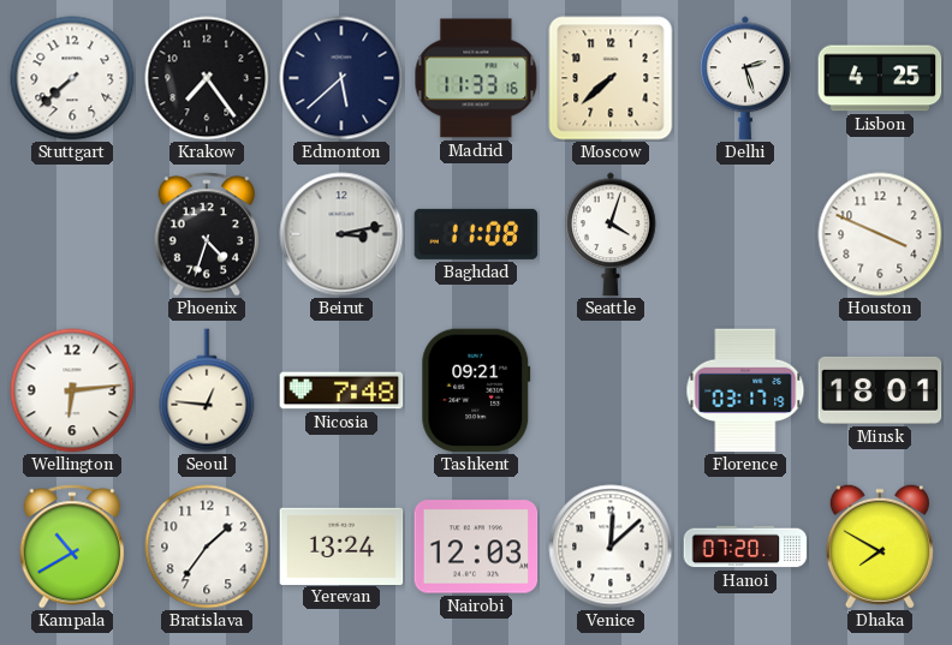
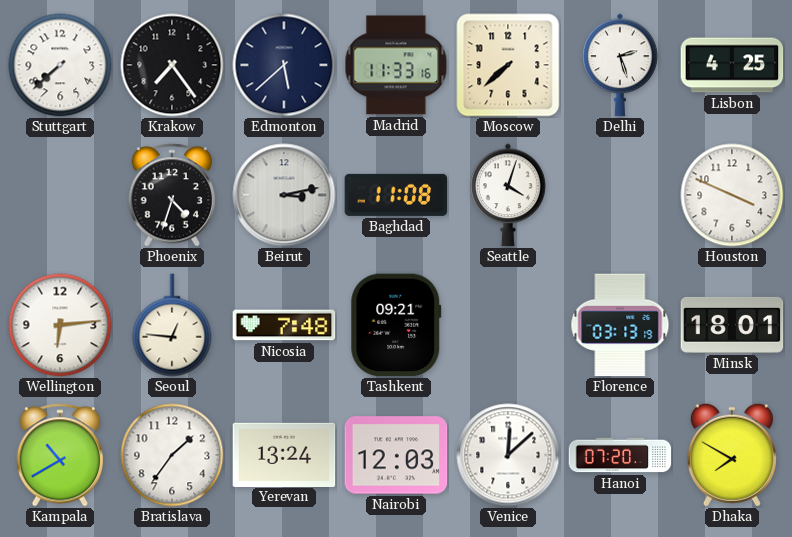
Florence: 03:17 -> 03:13
